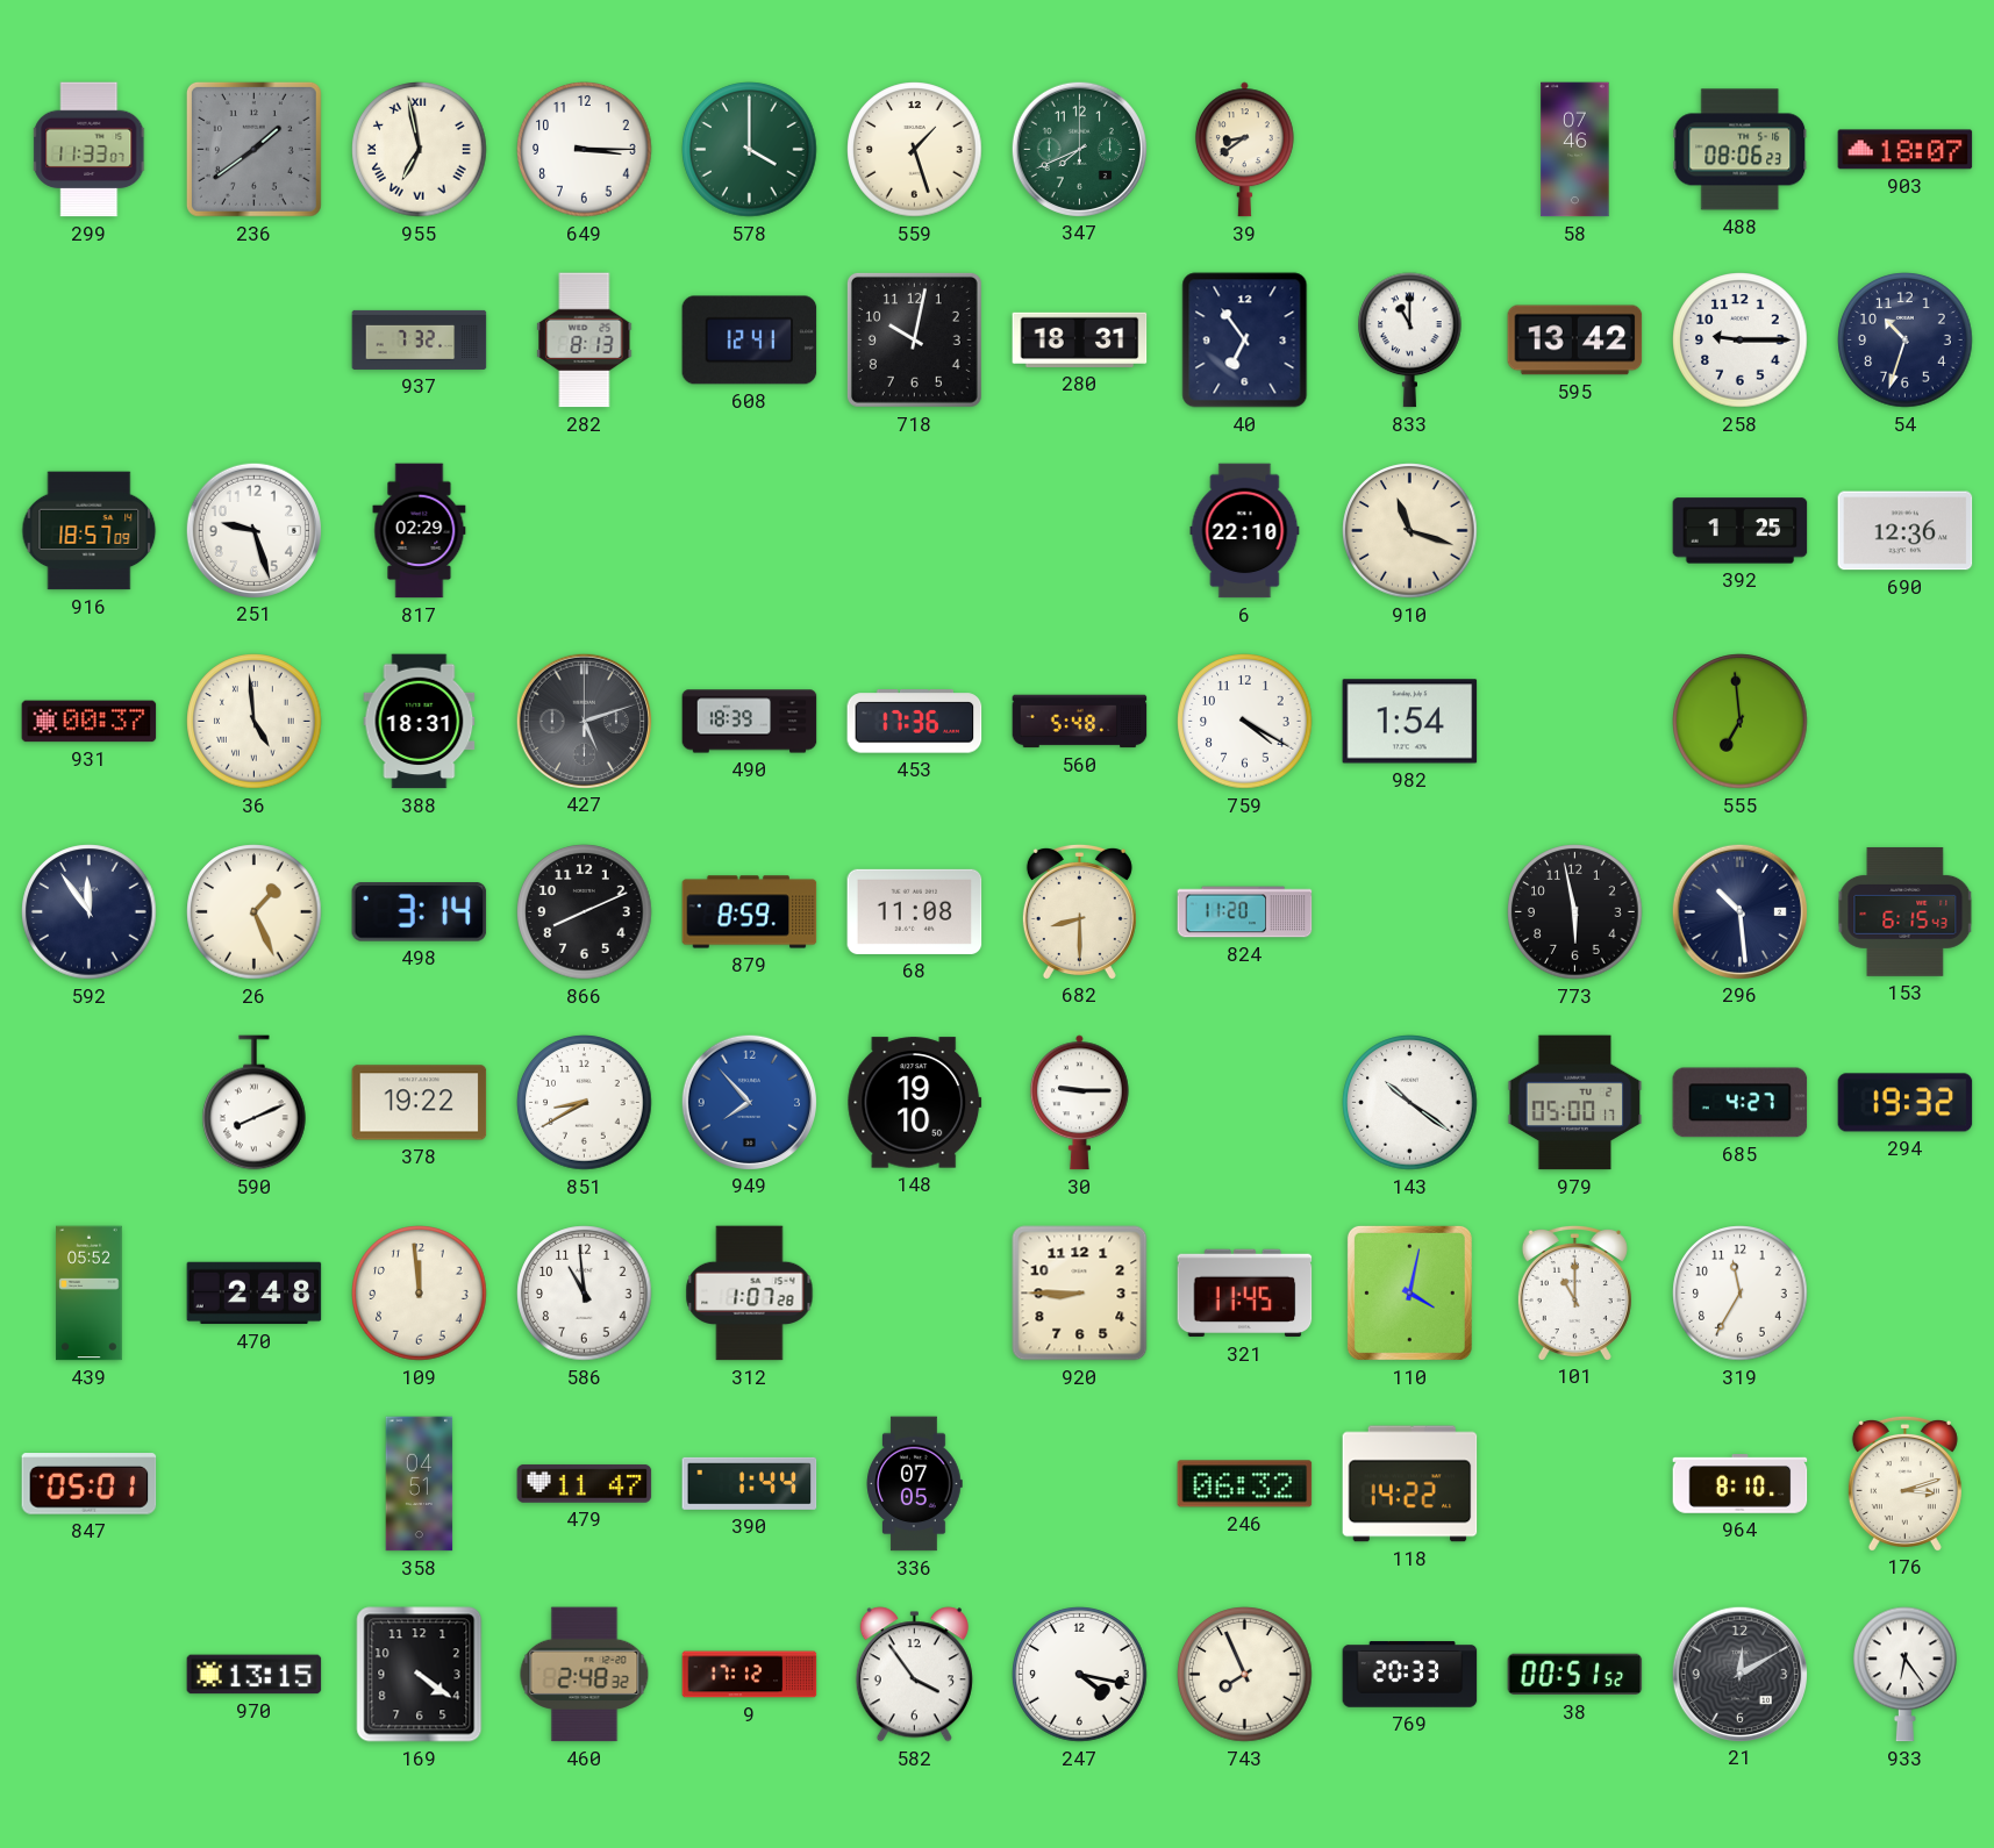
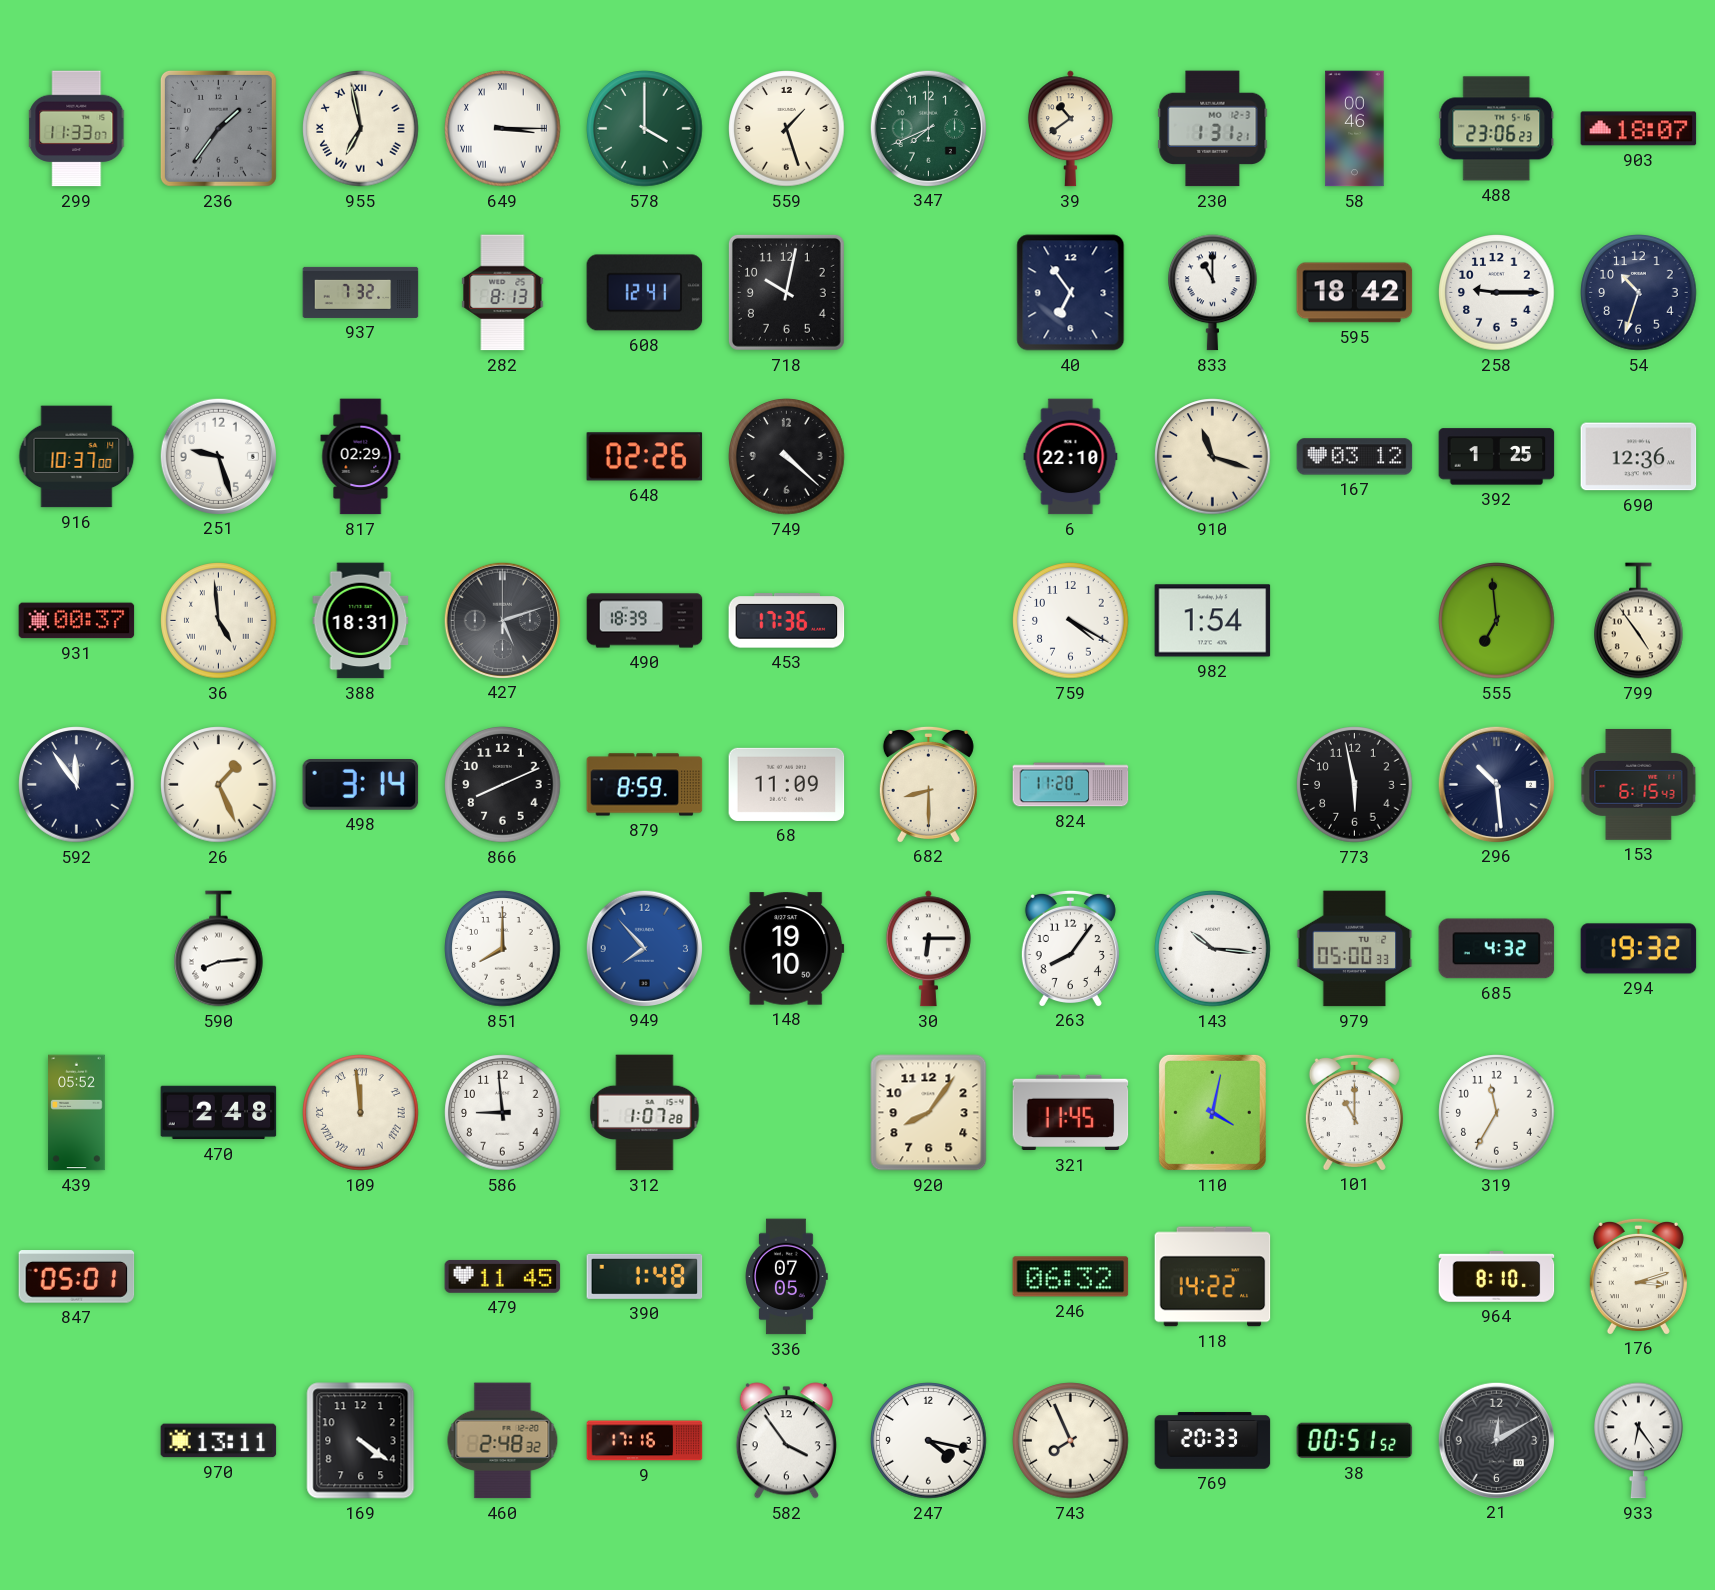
236: 1:39 -> 1:36
649 numerals: Arabic -> Roman
39: 8:39 -> 10:39
230: none -> 1:31
58: 07:46 -> 00:46
488: 08:06 -> 23:06
280: 18:31 -> none
595: 13:42 -> 18:42
916: 18:57 -> 10:37
648: none -> 02:26
749: none -> 4:22
167: none -> 03:12
560: 5:48 -> none
799: none -> 4:54
68: 11:08 -> 11:09
590: 8:11 -> 8:14
378: 19:22 -> none
851: 8:40 -> 8:00
30: 9:15 -> 6:15
263: none -> 8:06
143: 10:21 -> 10:16
979: 05:00:17 -> 05:00:33
685: 4:27 -> 4:32
109 numerals: Arabic -> Roman
586: 10:59 -> 8:59
920: 8:45 -> 8:06
358: 04:51 -> none
479: 11:47 -> 11:45
390: 1:44 -> 1:48
970: 13:15 -> 13:11
9: 17:12 -> 17:16
